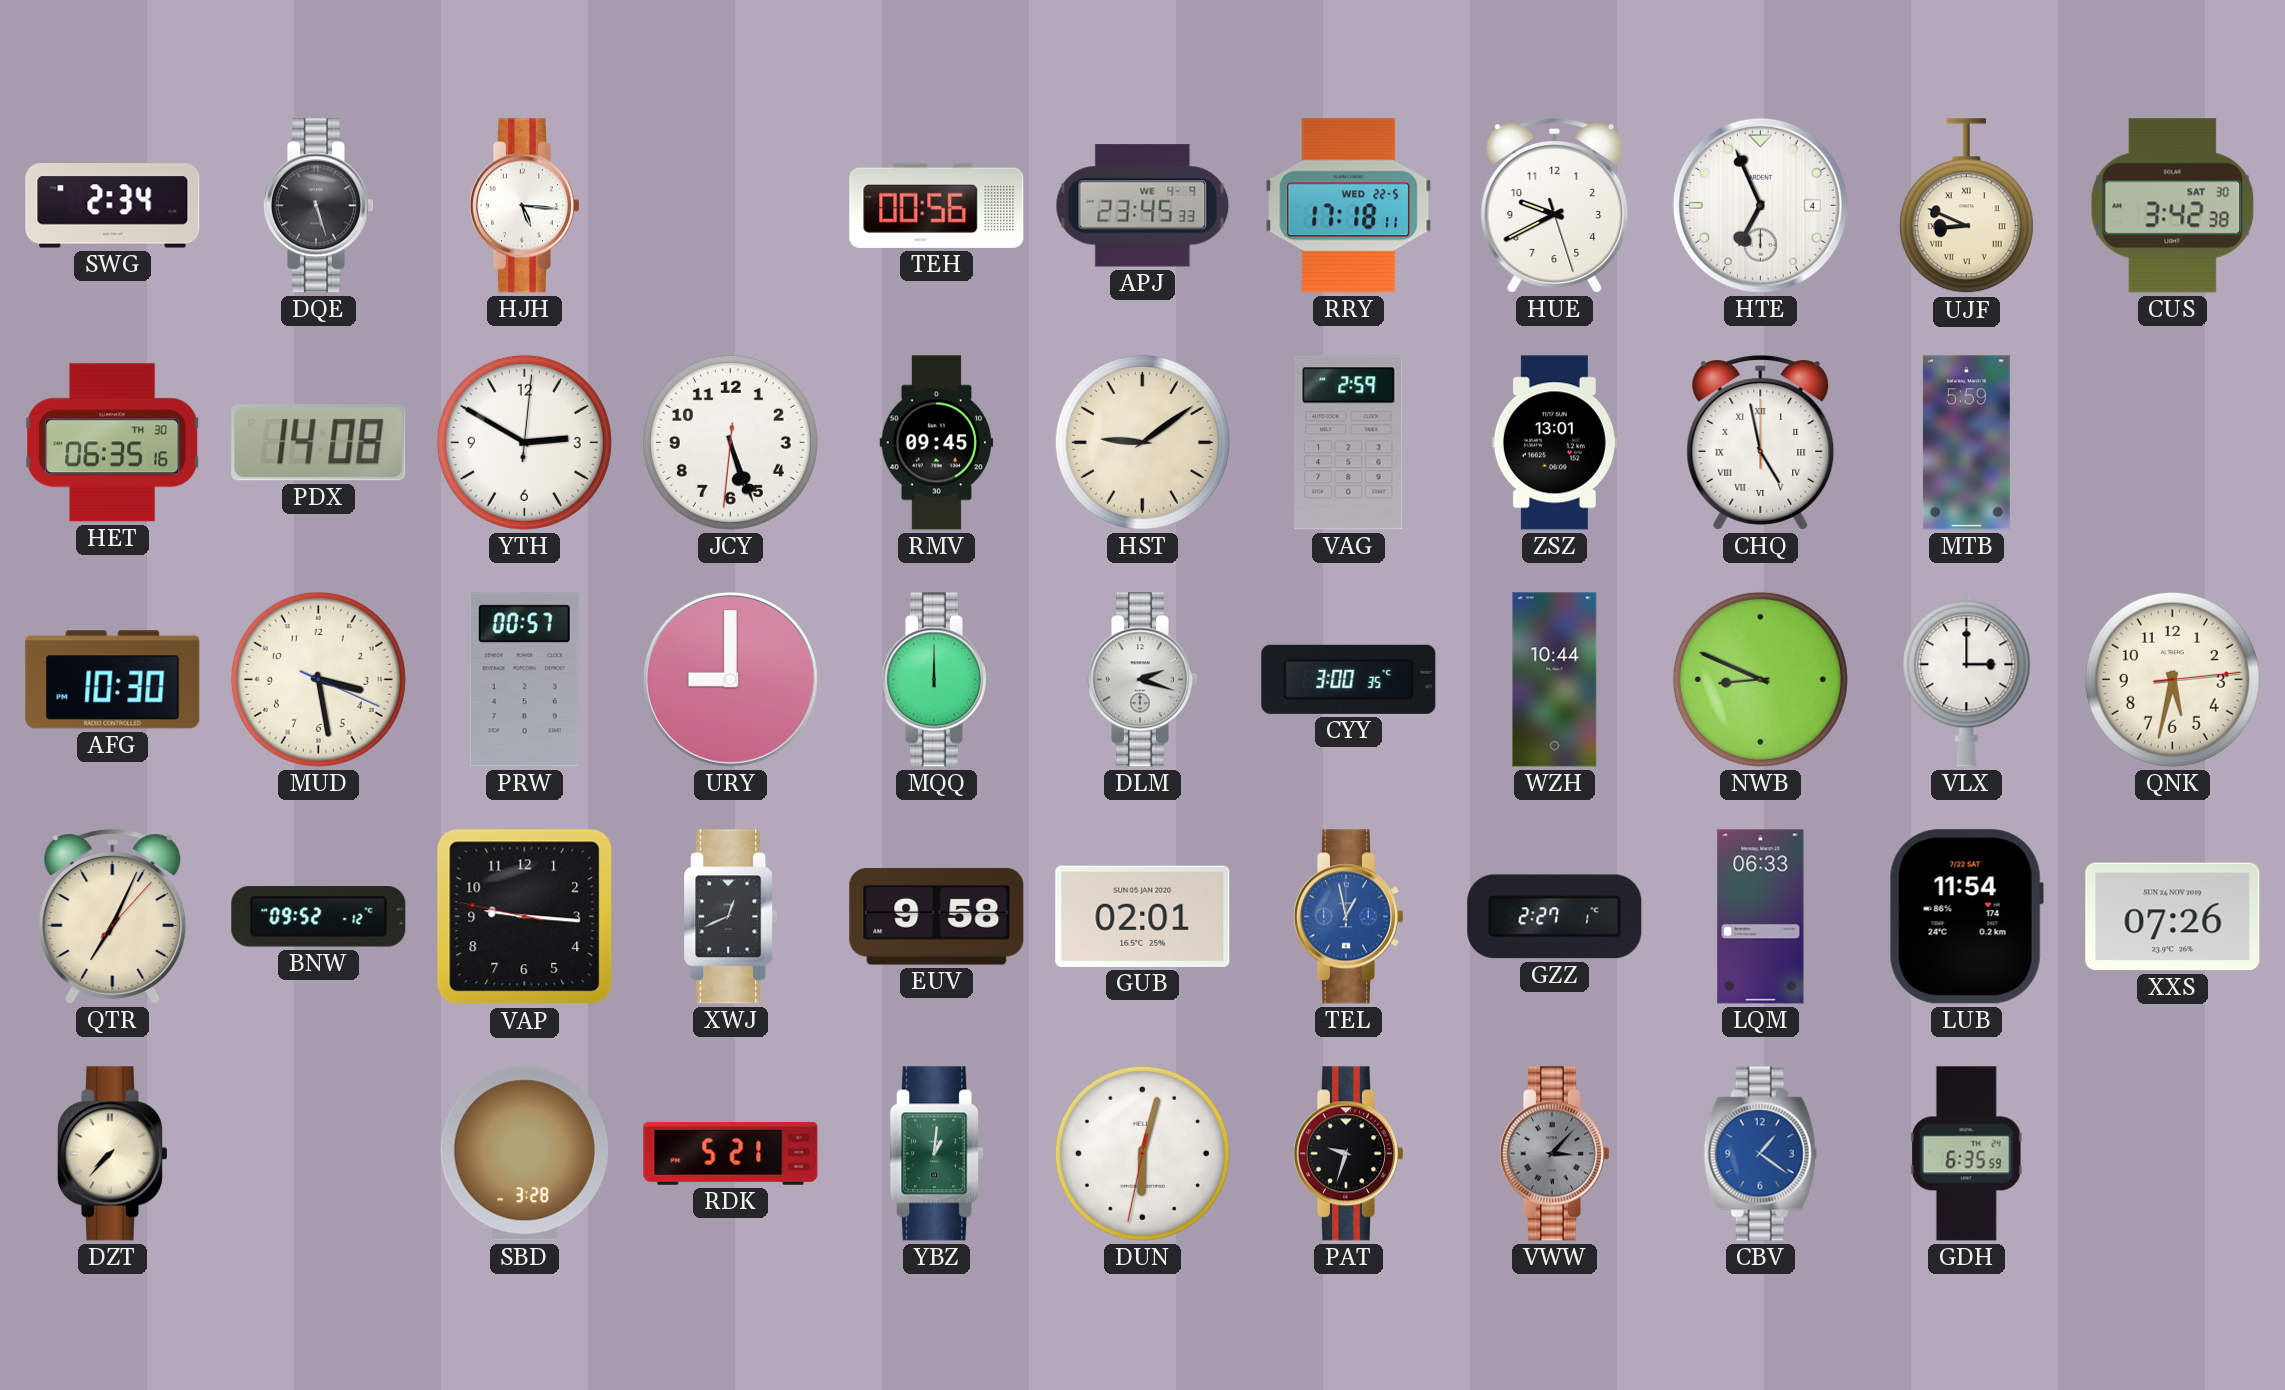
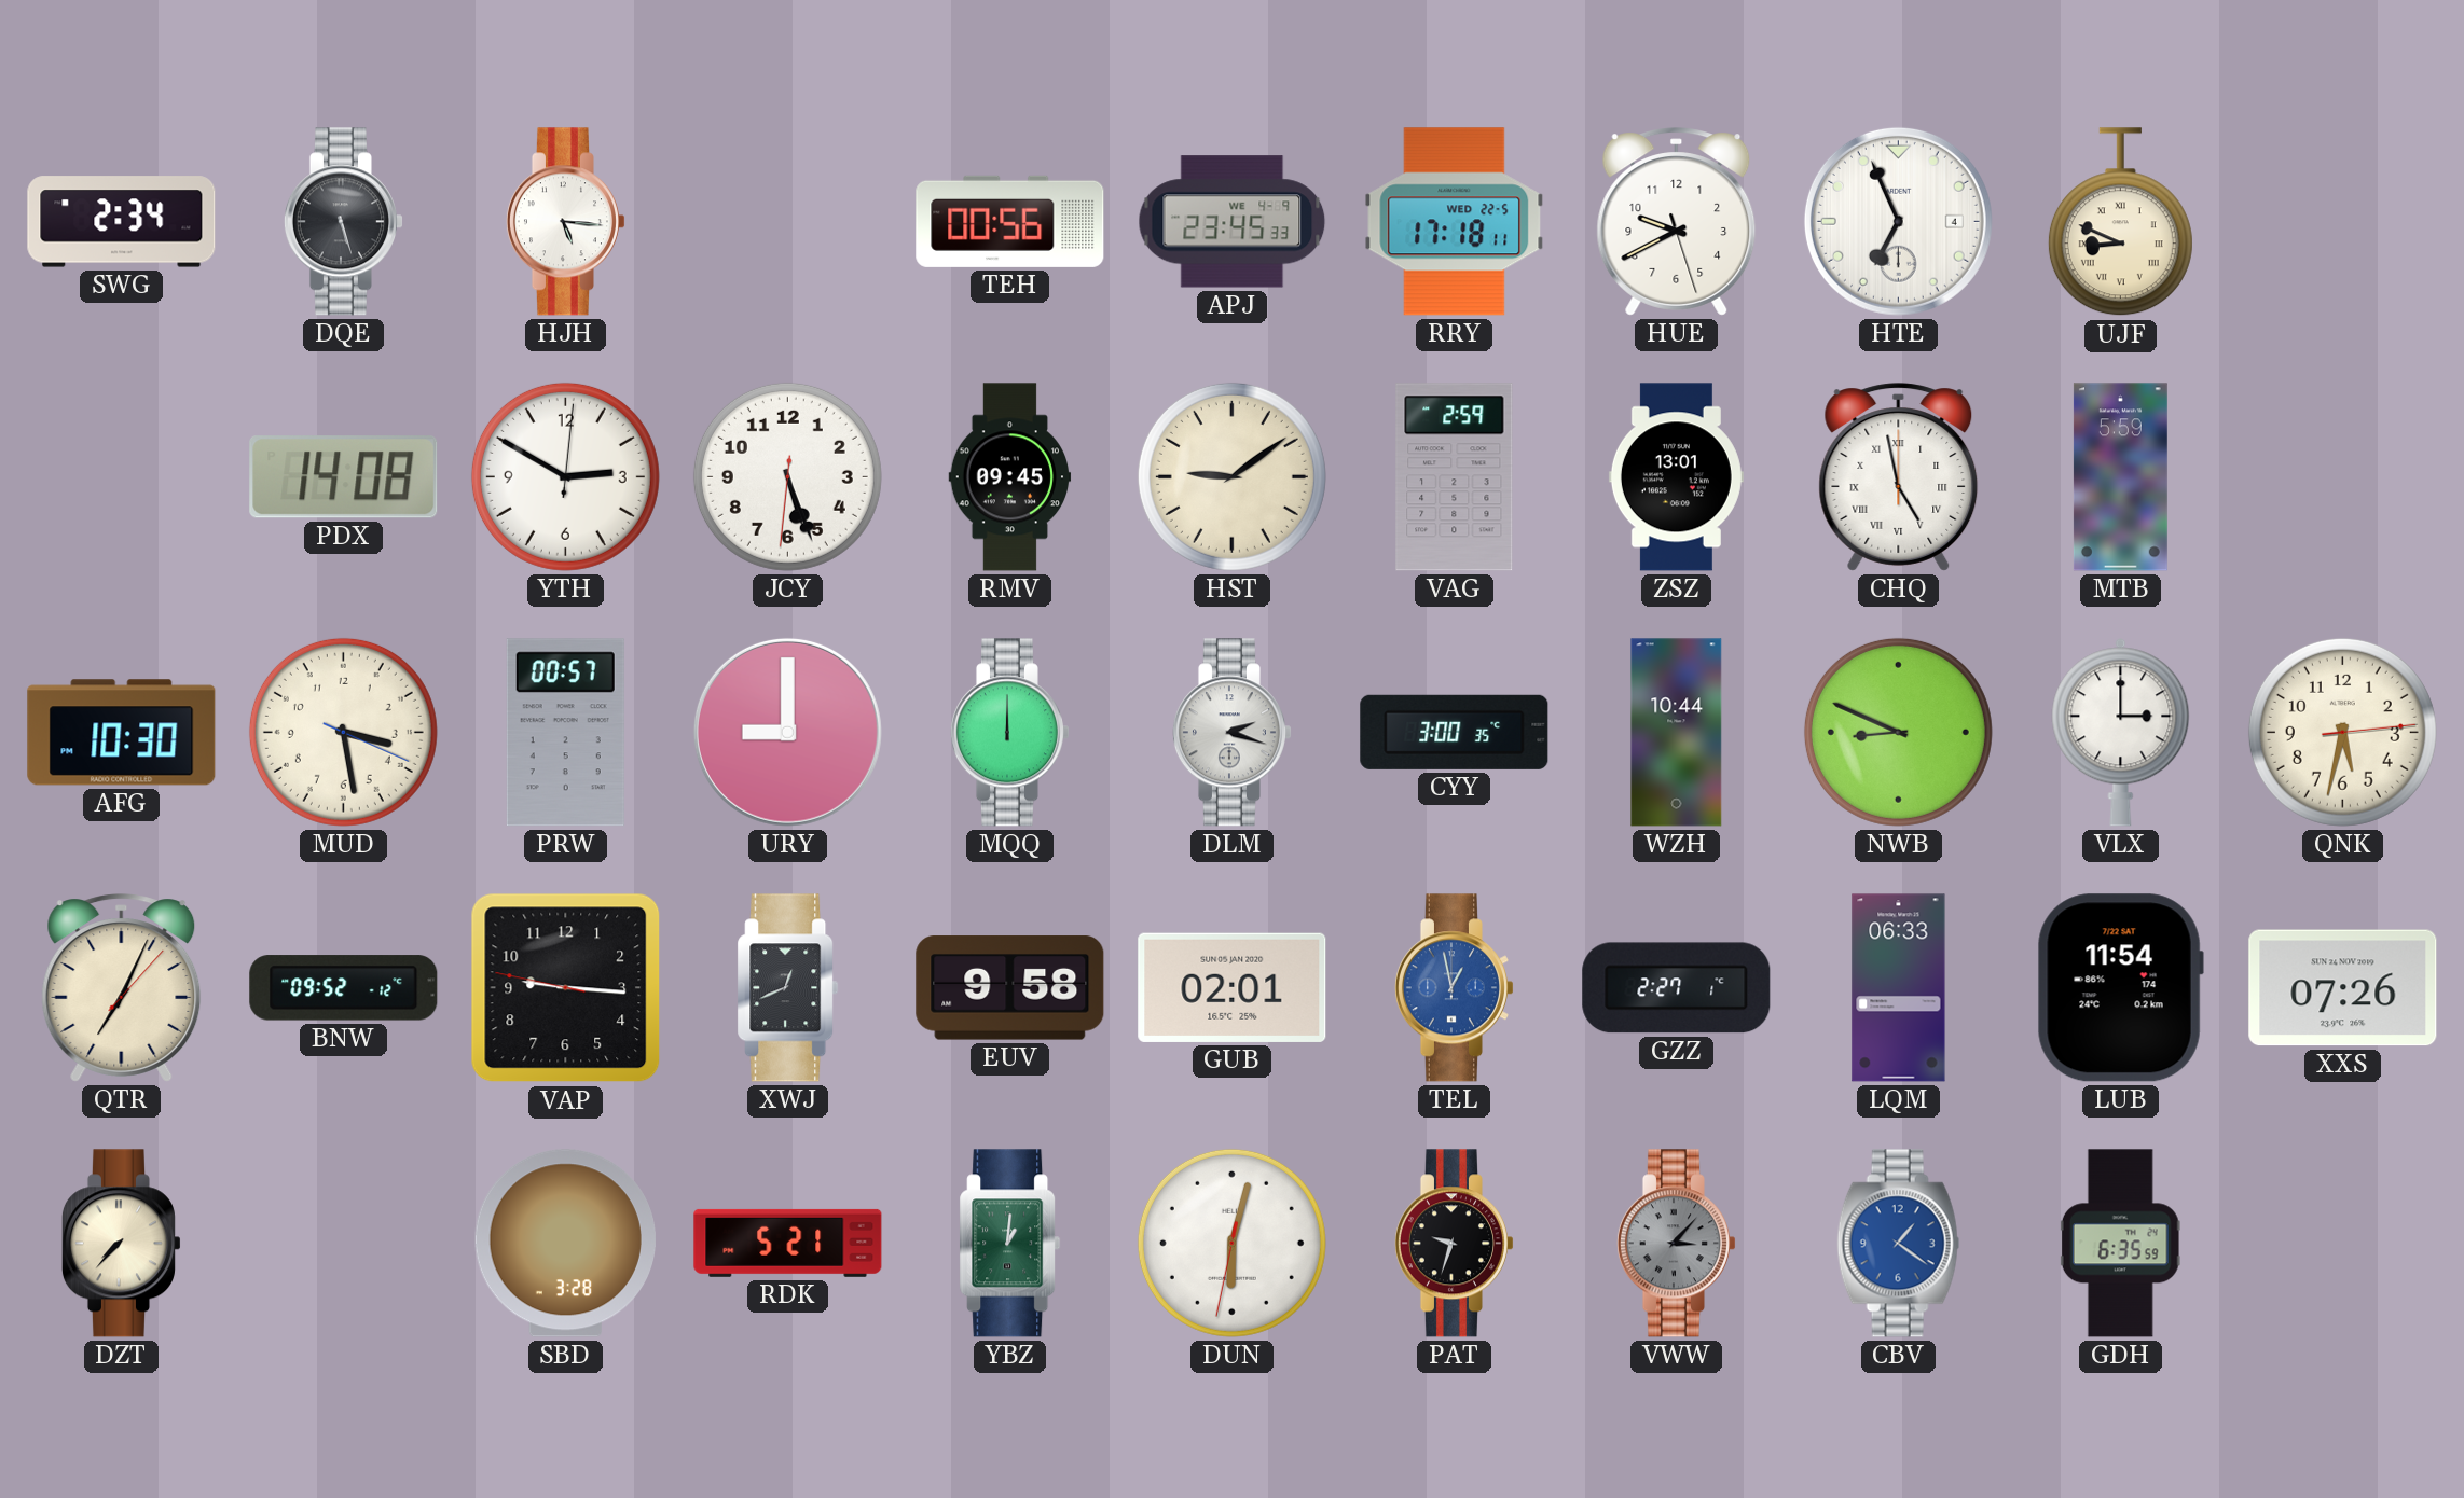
CUS: 3:42 -> none
HET: 06:35 -> none
